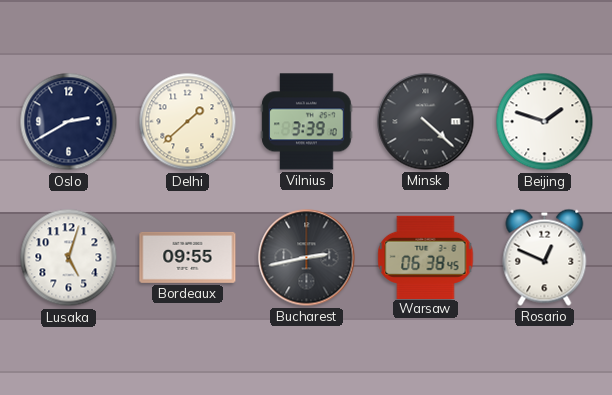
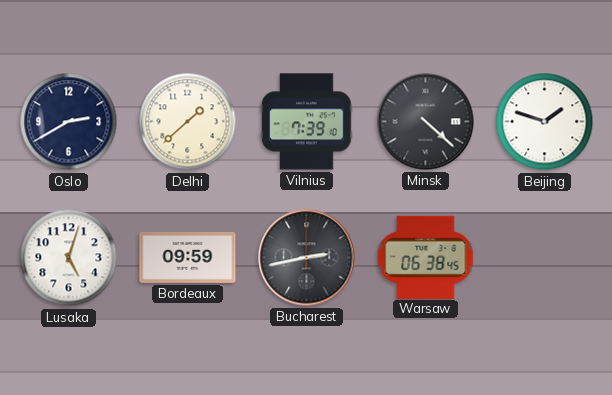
Vilnius: 3:39 -> 7:39
Bordeaux: 09:55 -> 09:59
Rosario: 12:49 -> none
